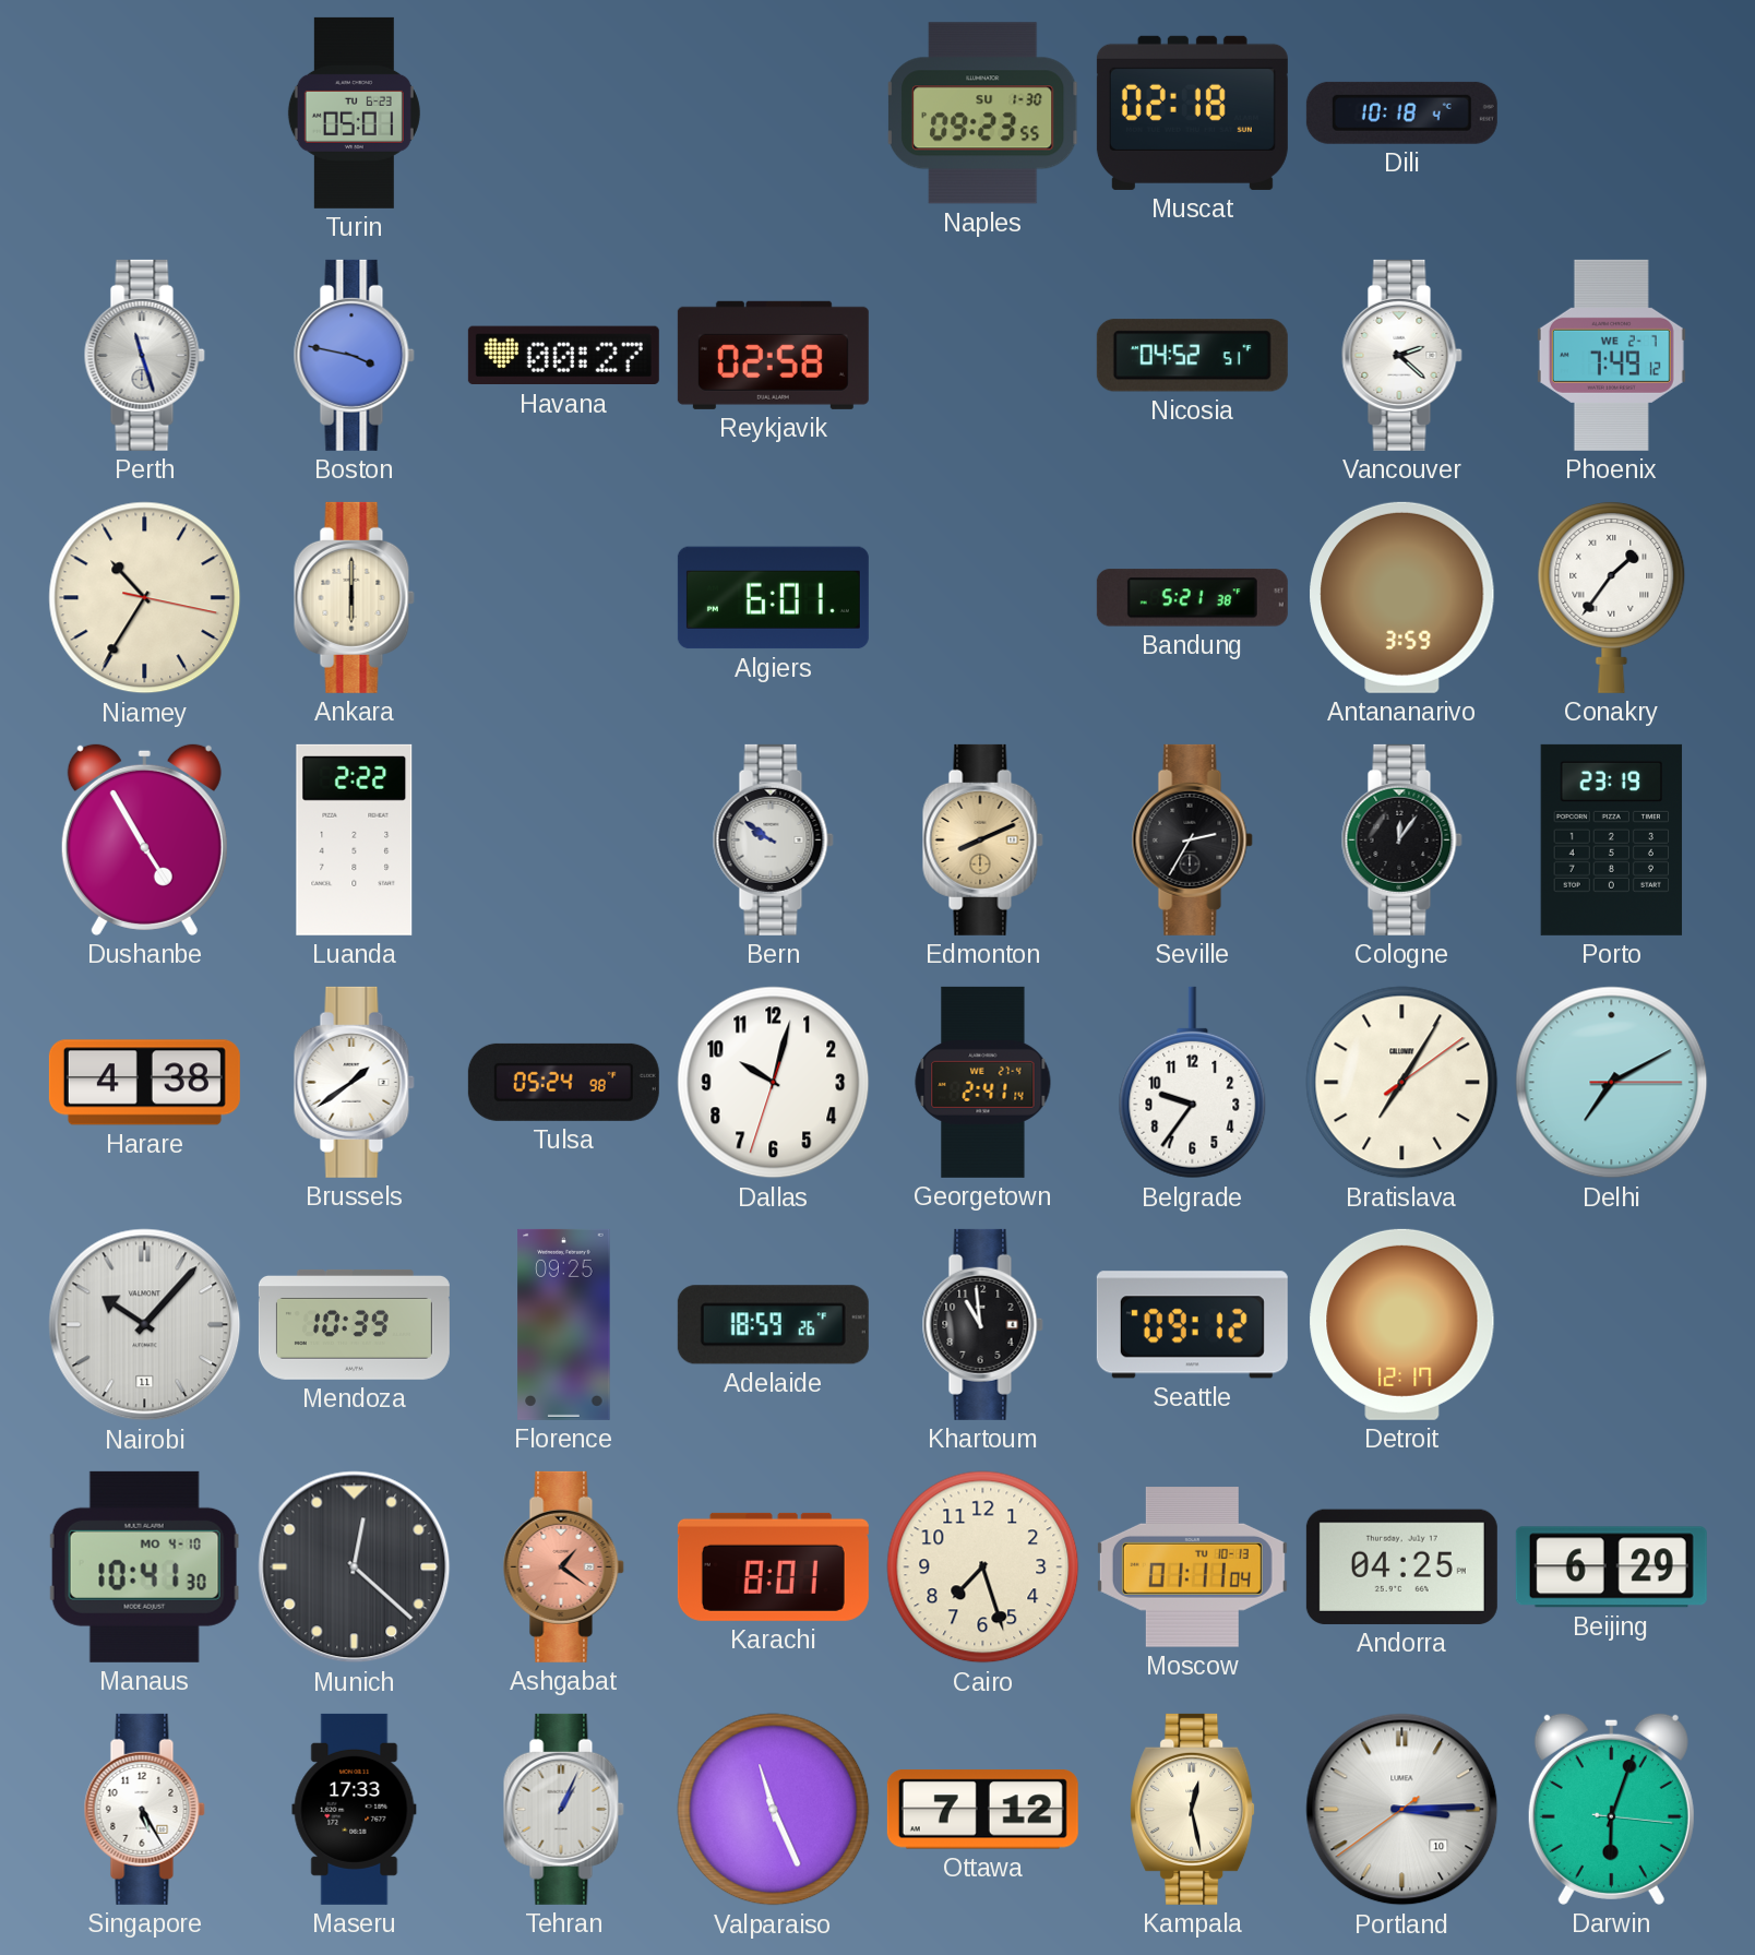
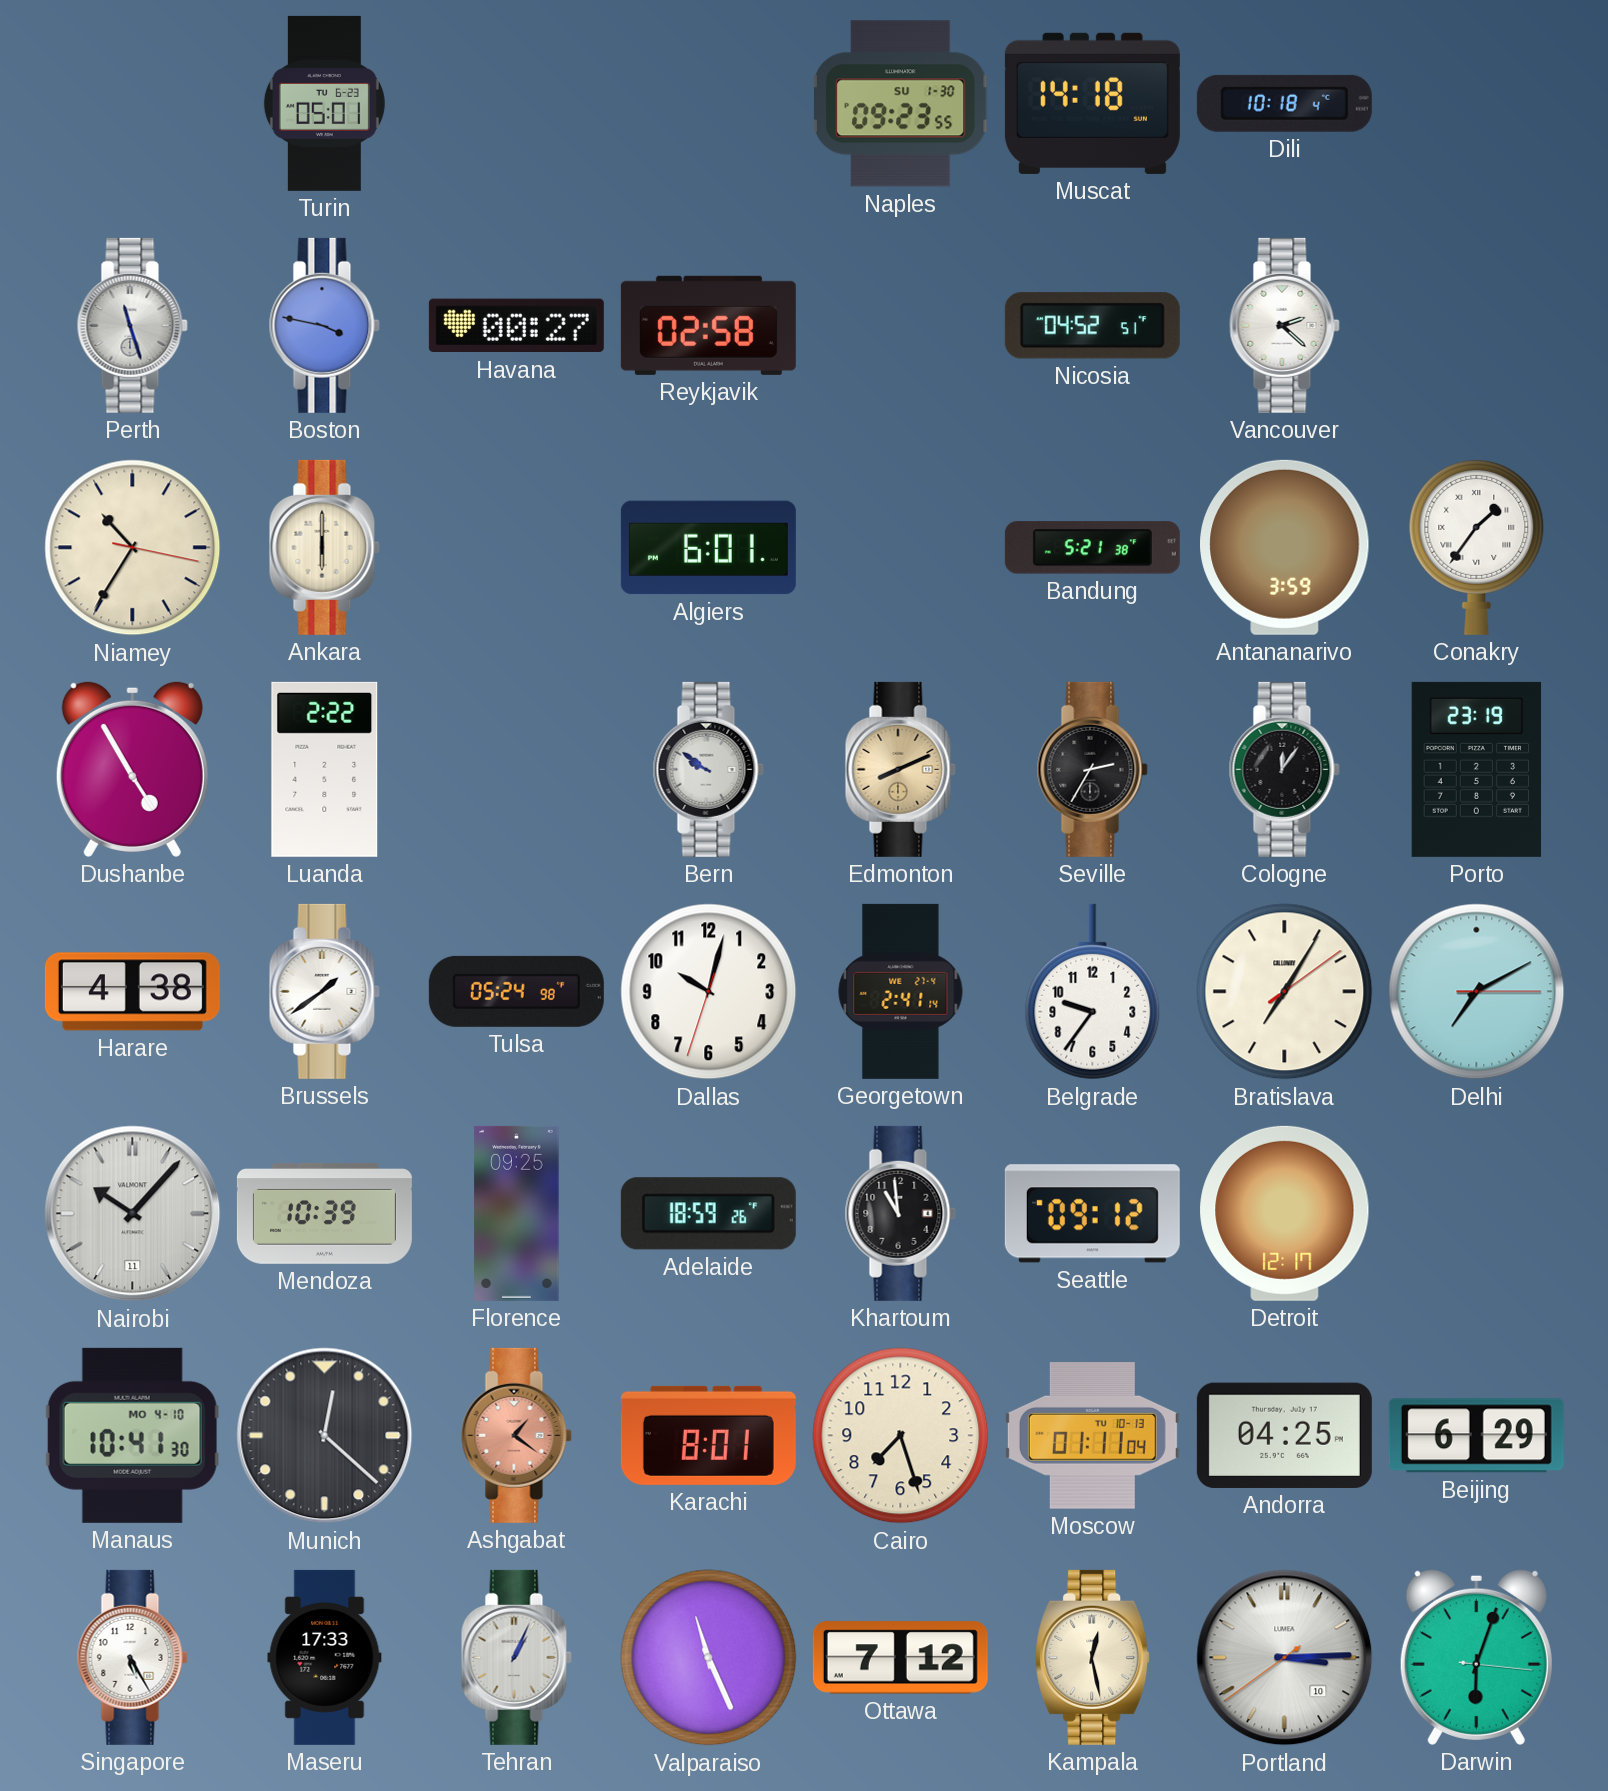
Muscat: 02:18 -> 14:18
Phoenix: 7:49 -> none
